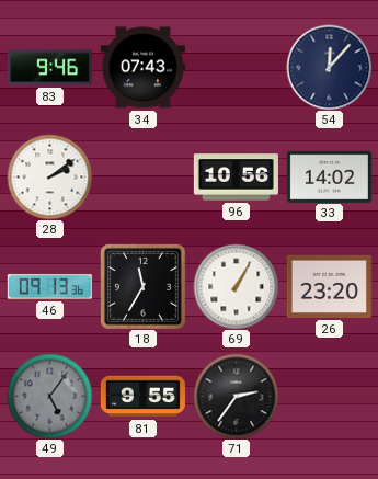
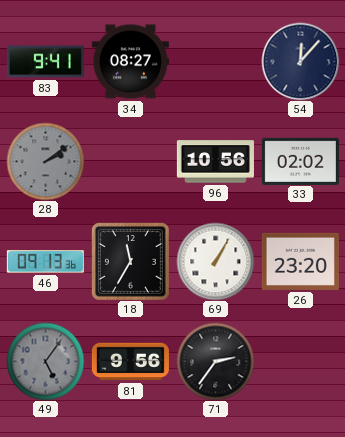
83: 9:46 -> 9:41
34: 07:43 -> 08:27
28 dial: white -> grey
33: 14:02 -> 02:02
81: 9:55 -> 9:56
